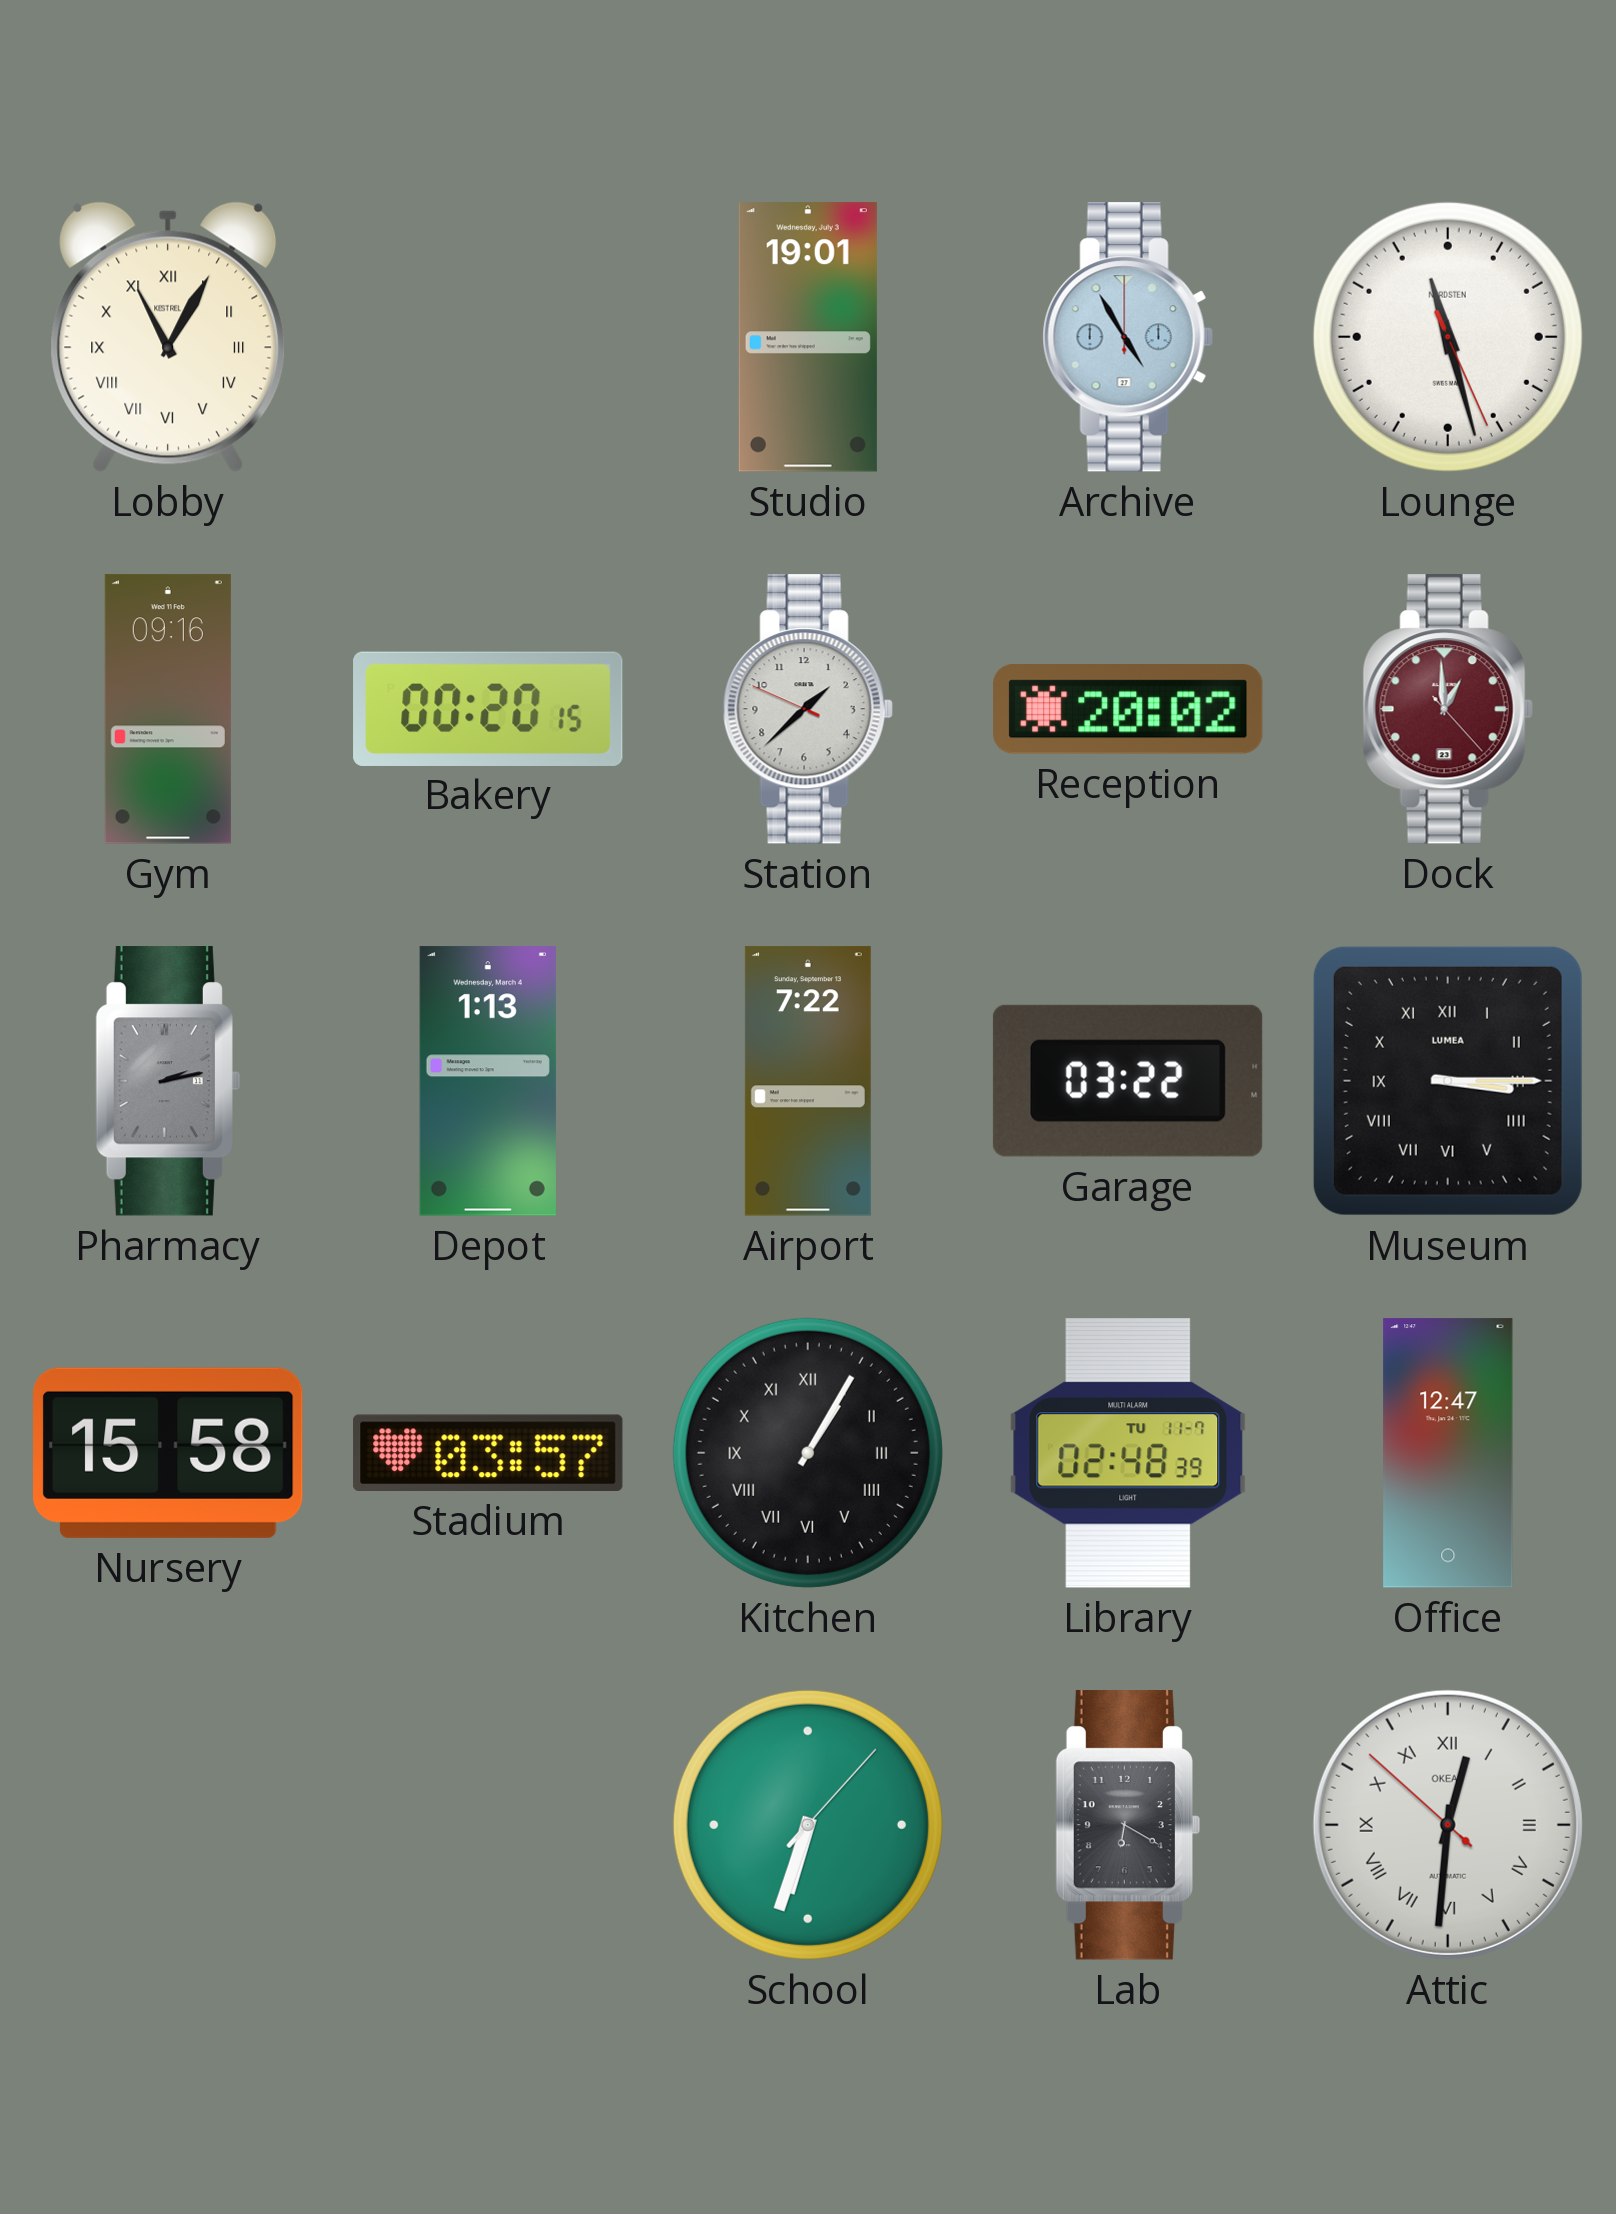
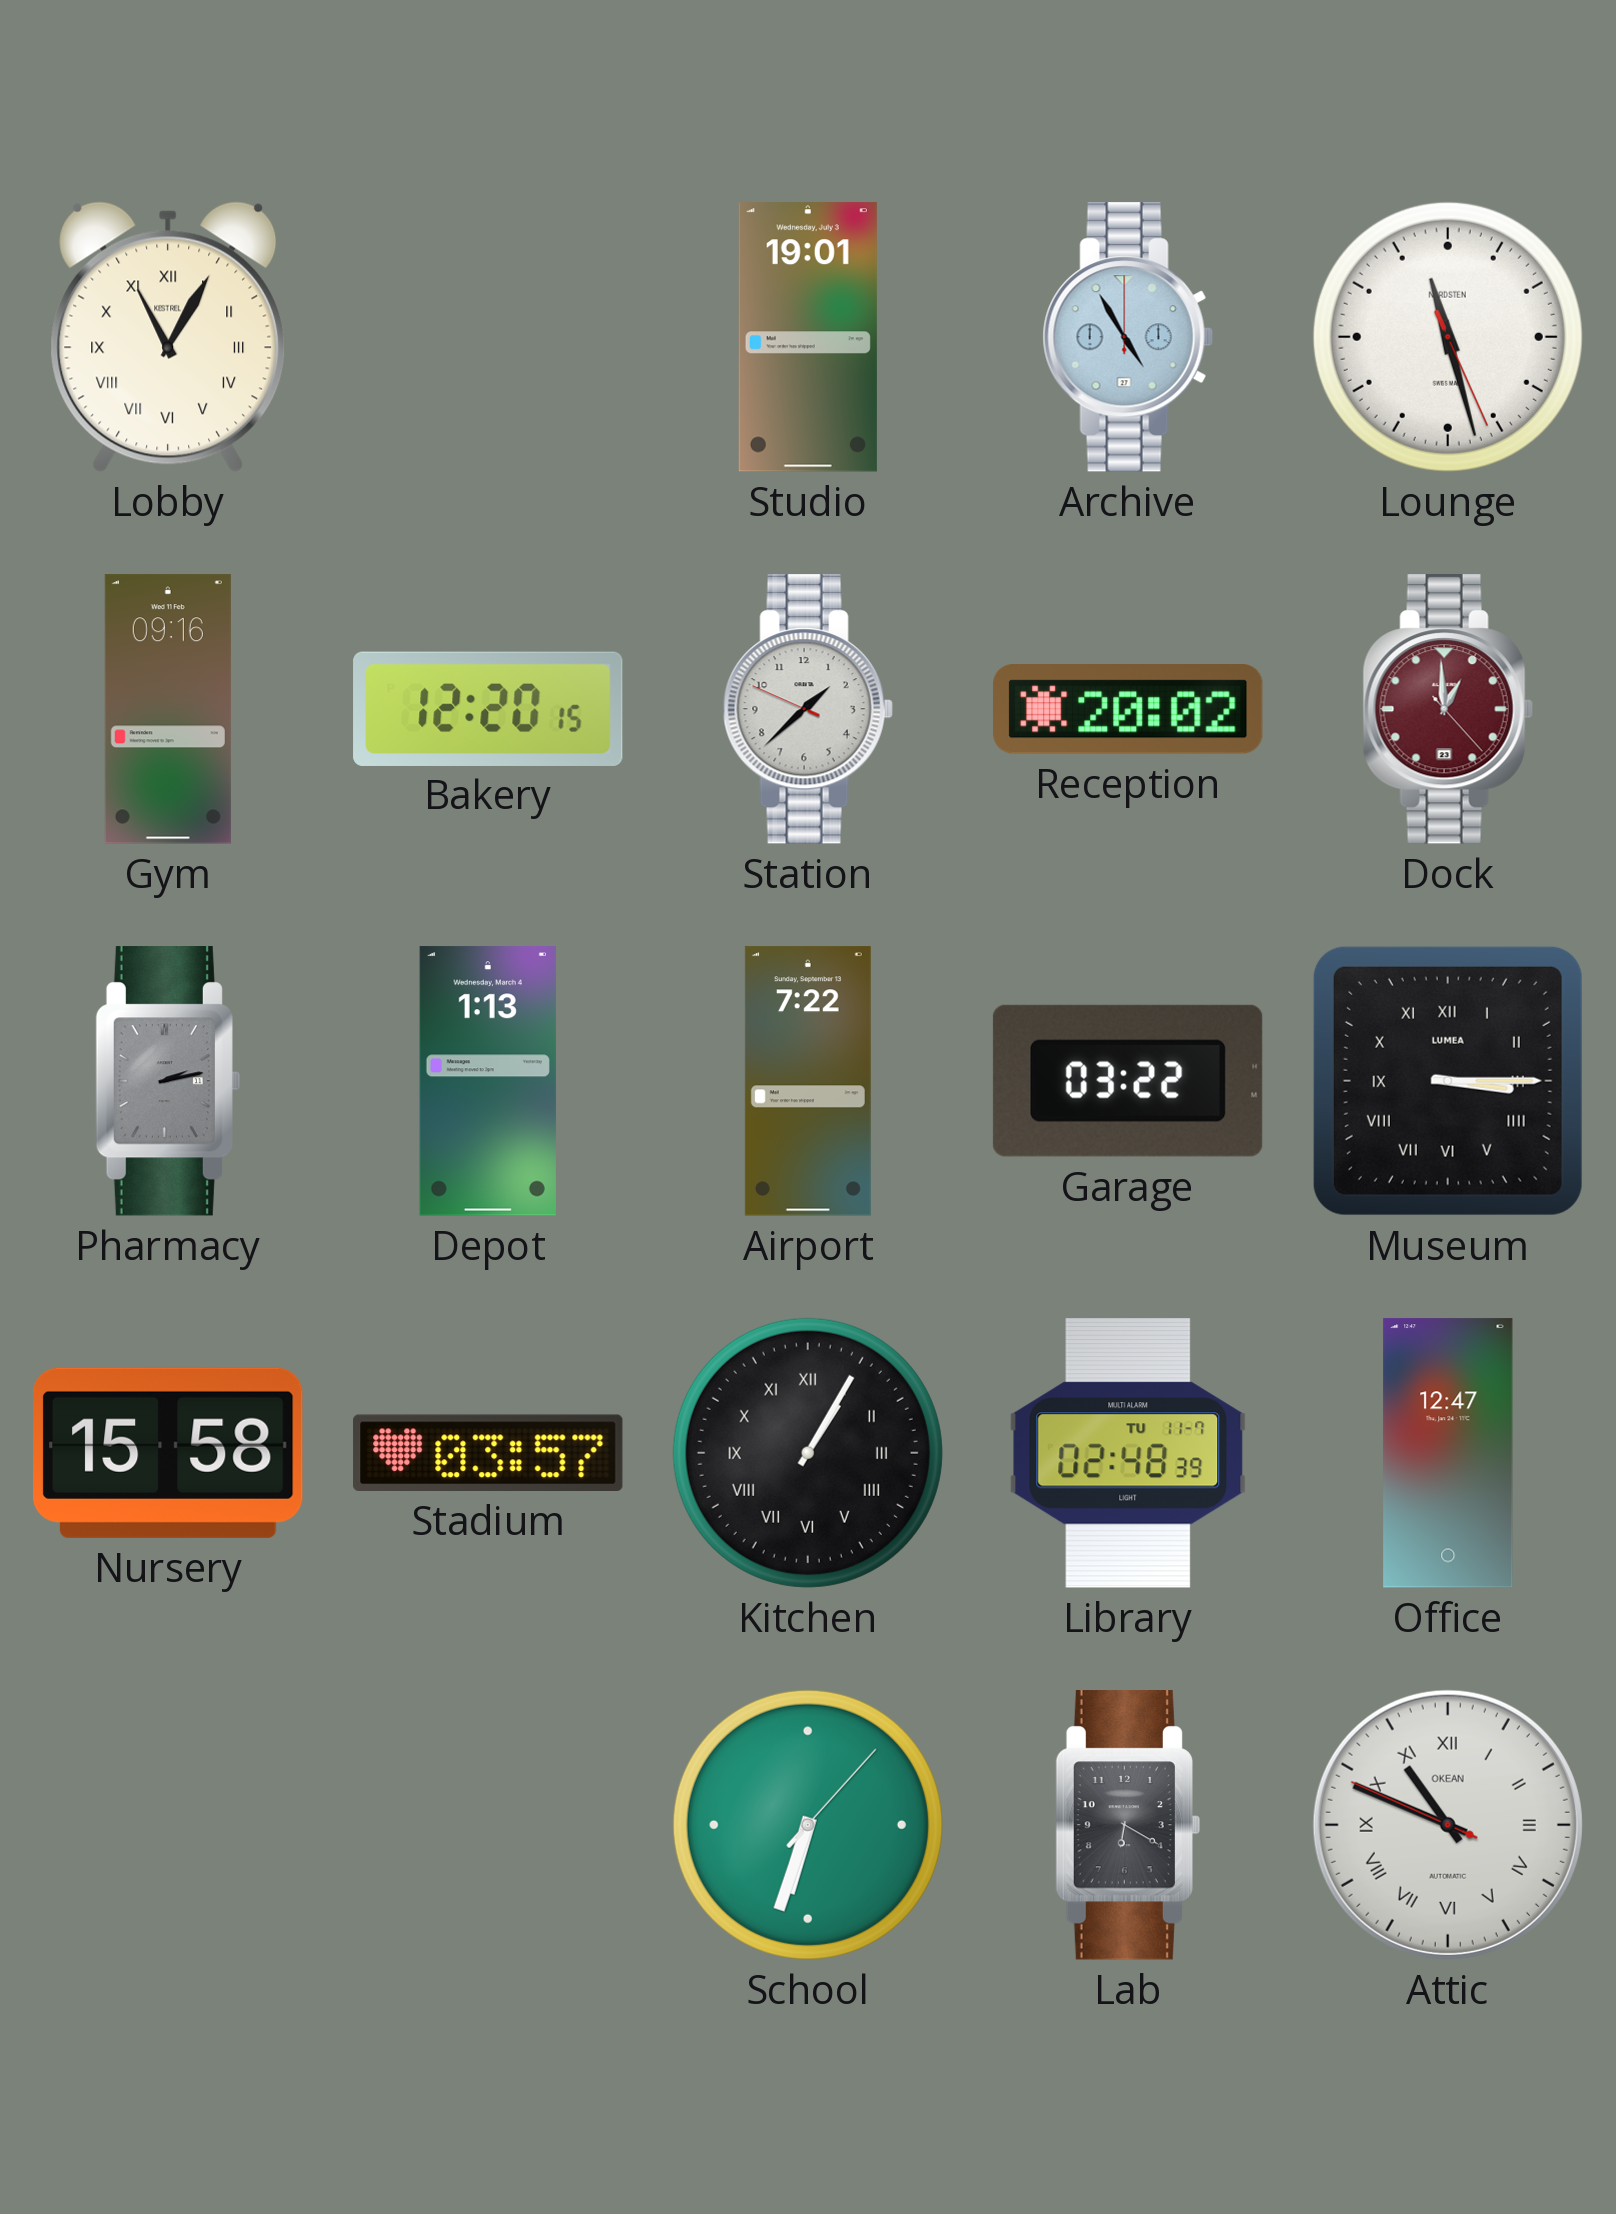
Bakery: 00:20 -> 12:20
Attic: 12:30 -> 10:48
